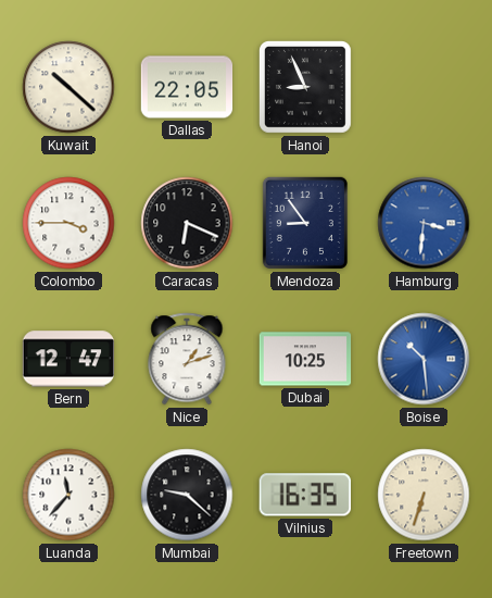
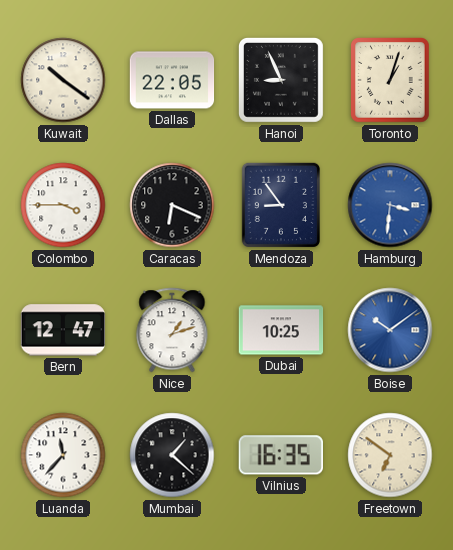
Kuwait: 10:22 -> 10:21
Toronto: none -> 1:03
Boise: 10:29 -> 10:09
Mumbai: 9:22 -> 1:22
Freetown: 6:33 -> 6:51
